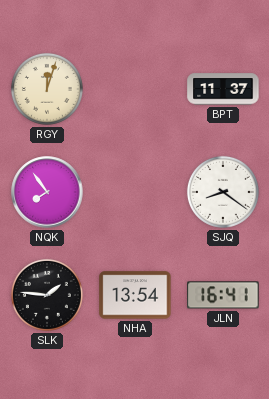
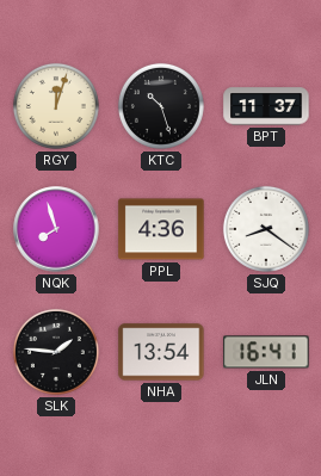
KTC: none -> 10:27
NQK: 7:54 -> 7:57
PPL: none -> 4:36
